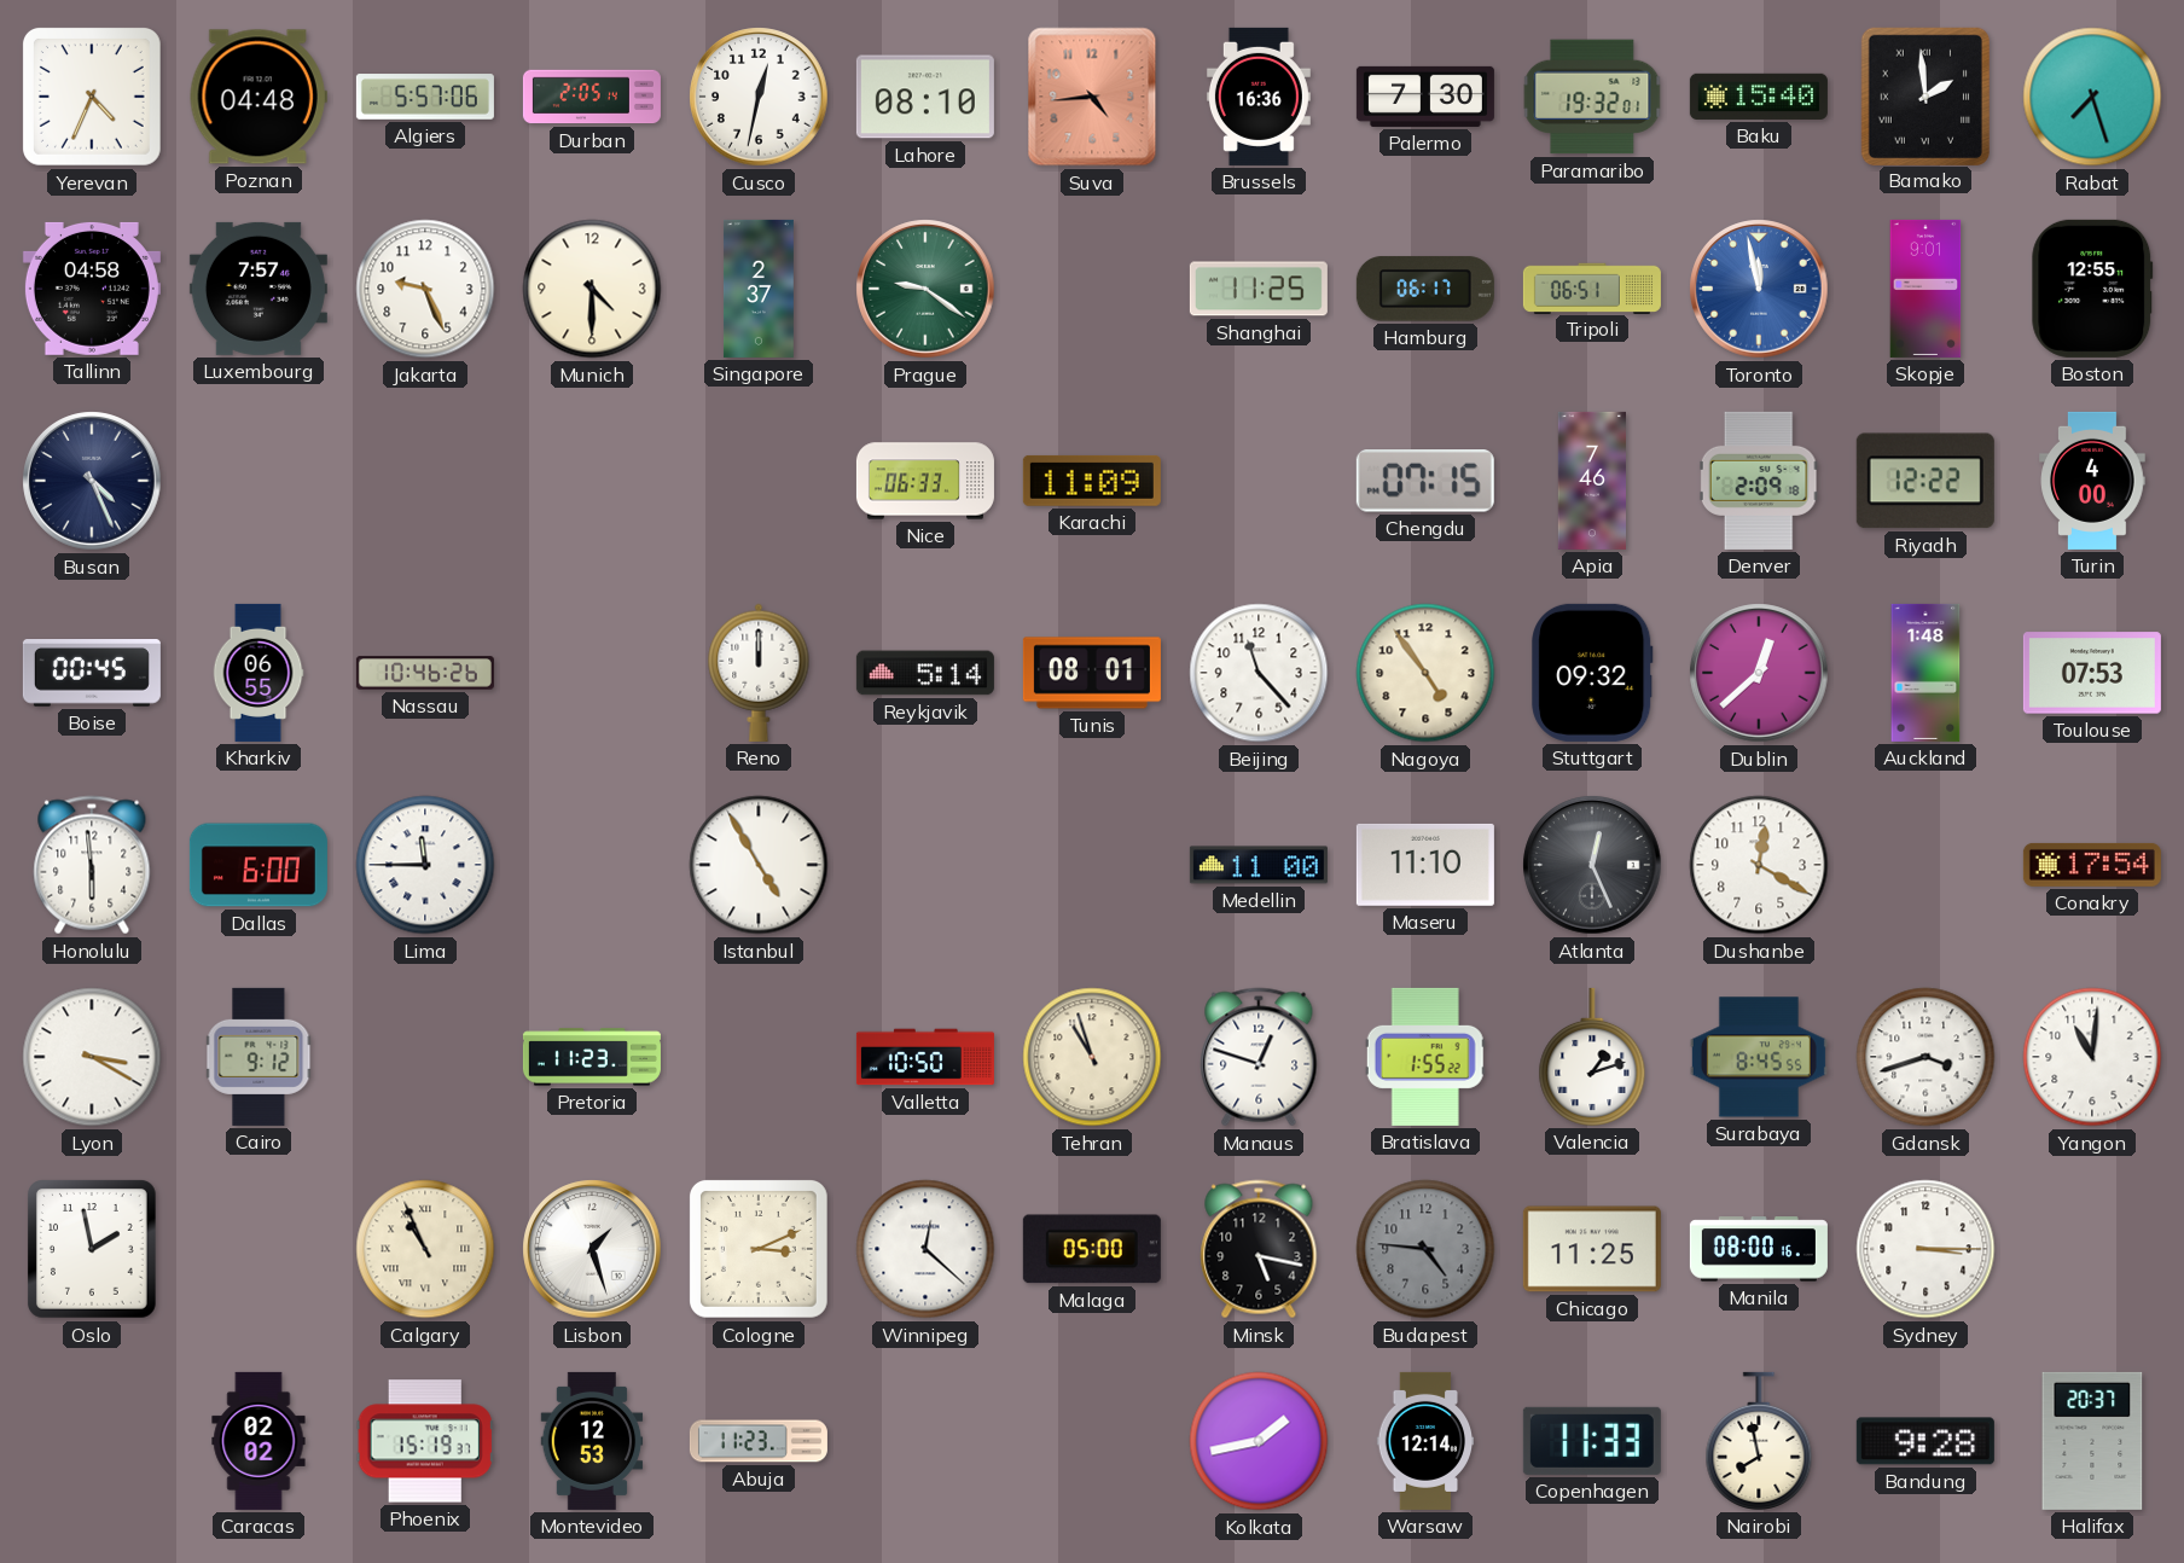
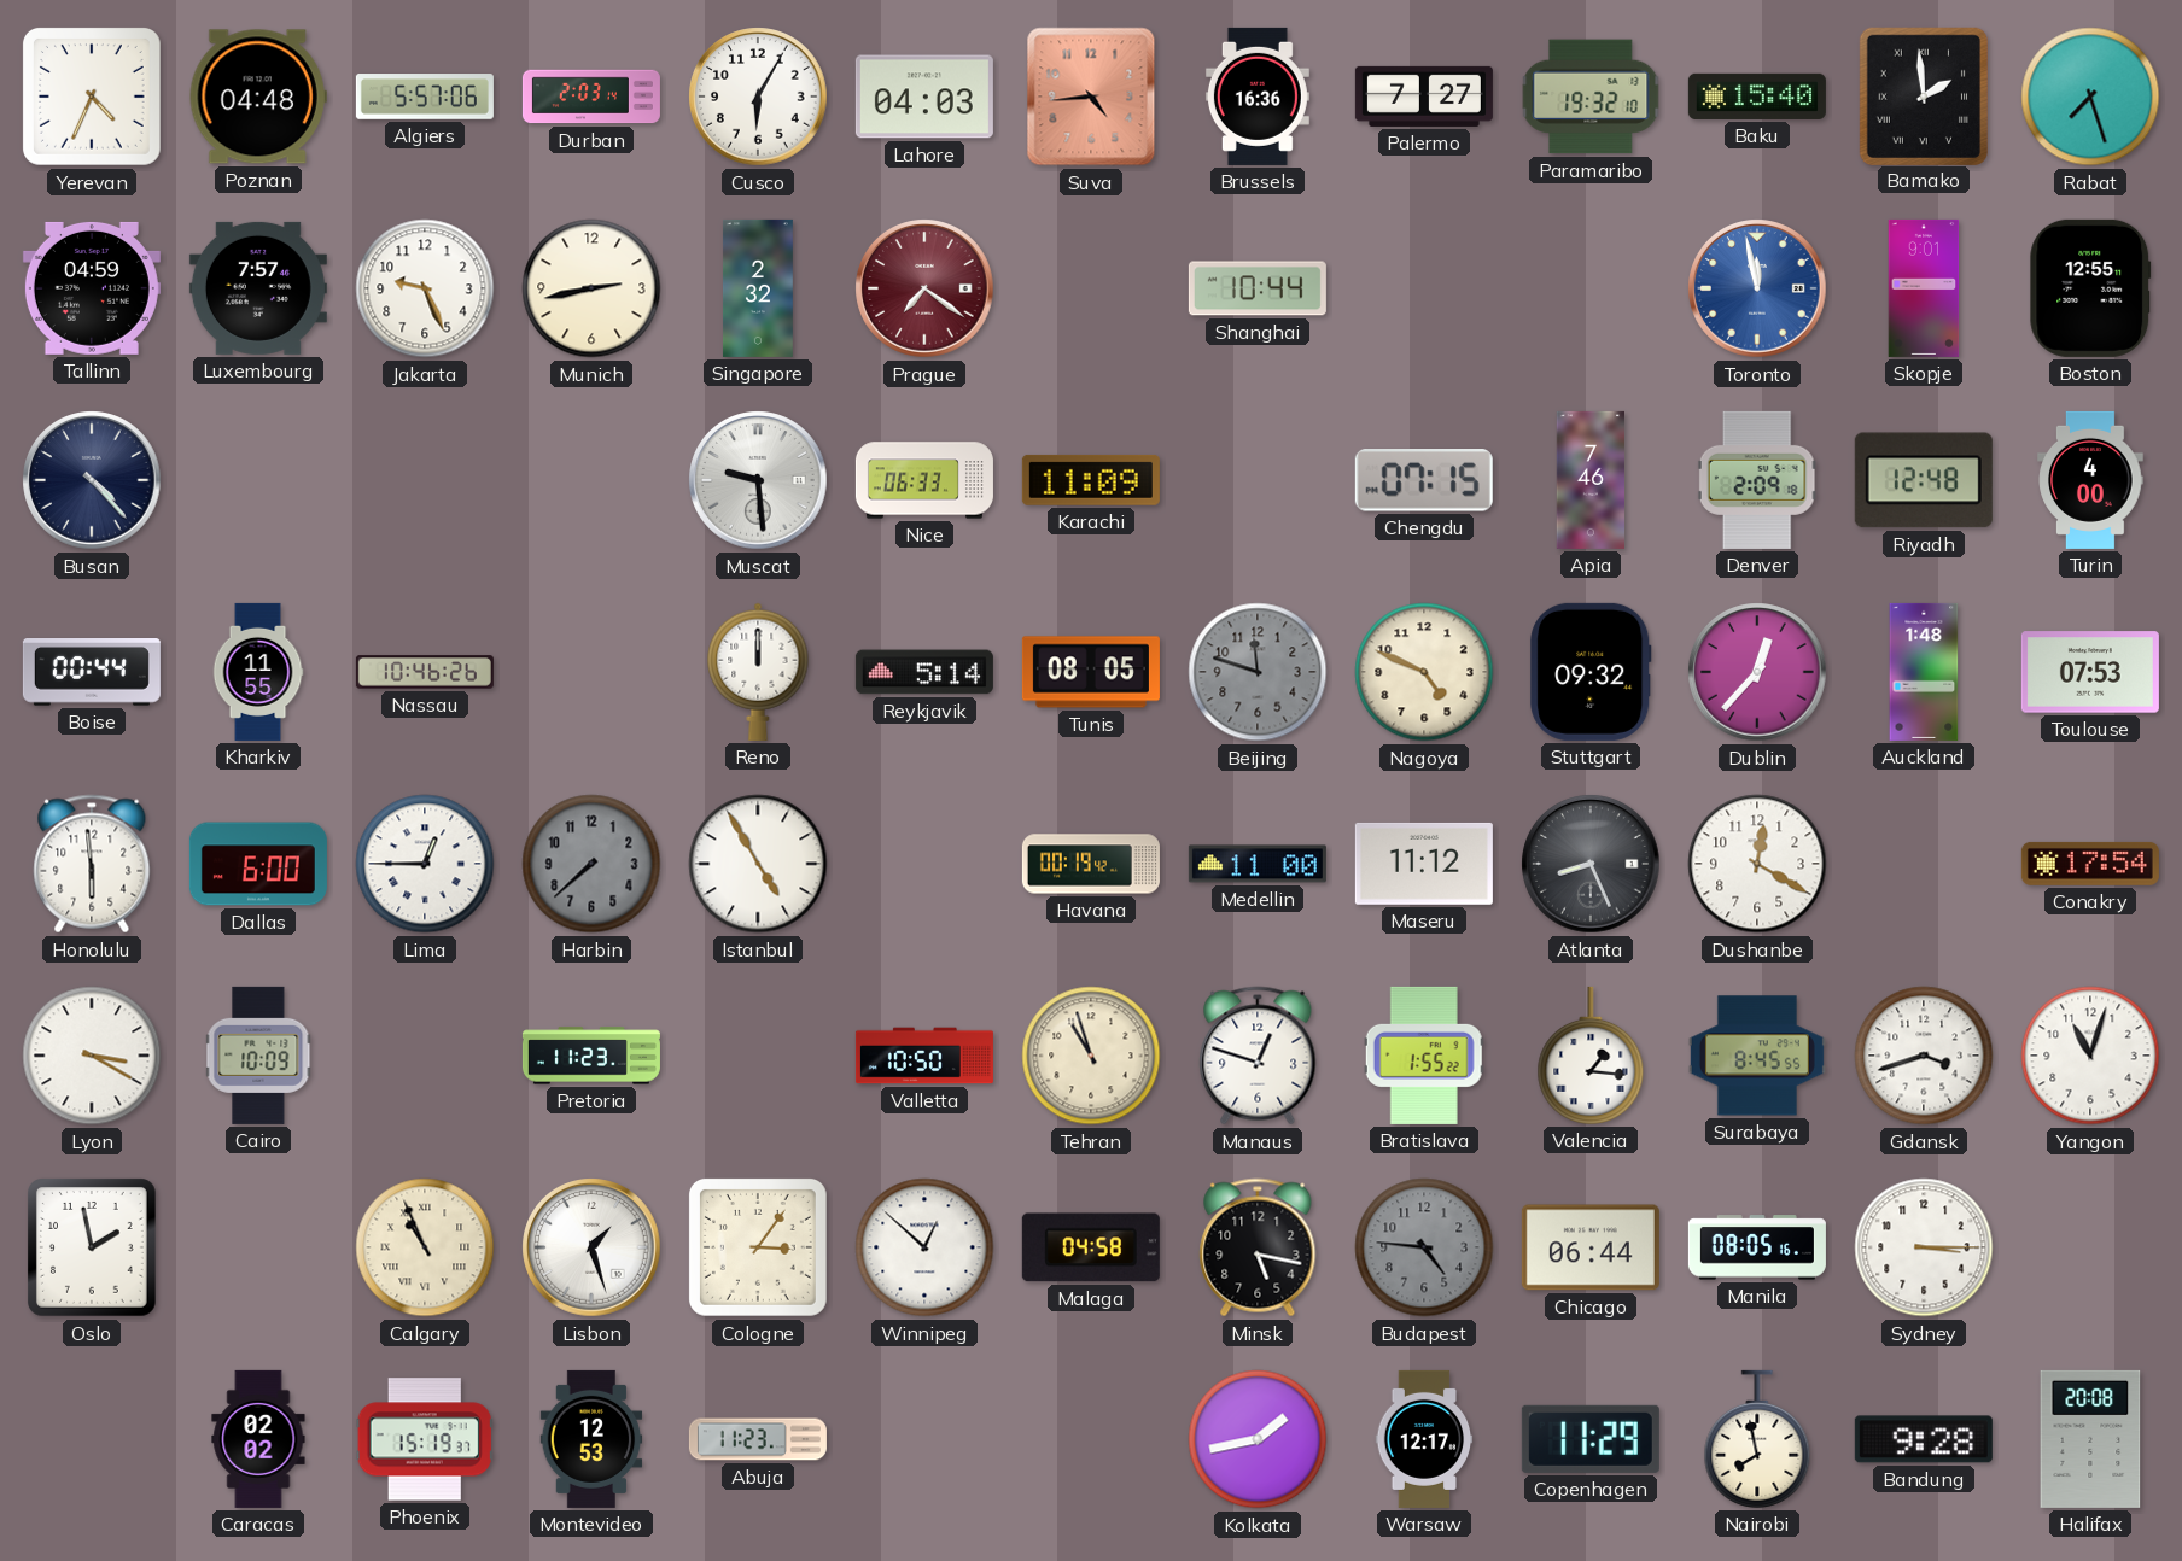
Durban: 2:05 -> 2:03
Cusco: 12:32 -> 6:05
Lahore: 08:10 -> 04:03
Palermo: 7:30 -> 7:27
Paramaribo: 19:32:01 -> 19:32:10
Tallinn: 04:58 -> 04:59
Munich: 4:30 -> 2:43
Singapore: 2:37 -> 2:32
Prague: 9:21 -> 7:21
Prague dial: green -> burgundy
Shanghai: 11:25 -> 10:44
Hamburg: 06:17 -> none
Tripoli: 06:51 -> none
Busan: 4:26 -> 4:23
Muscat: none -> 9:29
Riyadh: 12:22 -> 12:48
Boise: 00:45 -> 00:44
Kharkiv: 06:55 -> 11:55
Tunis: 08:01 -> 08:05
Beijing: 11:23 -> 11:48
Beijing dial: white -> grey
Nagoya: 4:54 -> 4:49
Dublin: 12:38 -> 12:37
Lima: 11:45 -> 12:45
Harbin: none -> 7:38
Havana: none -> 00:19
Maseru: 11:10 -> 11:12
Atlanta: 12:26 -> 8:26
Cairo: 9:12 -> 10:09
Valencia: 1:12 -> 1:16
Yangon: 11:01 -> 11:03
Cologne: 3:11 -> 3:06
Winnipeg: 12:22 -> 12:52
Malaga: 05:00 -> 04:58
Chicago: 11:25 -> 06:44
Manila: 08:00 -> 08:05
Warsaw: 12:14 -> 12:17
Copenhagen: 11:33 -> 11:29
Halifax: 20:37 -> 20:08
